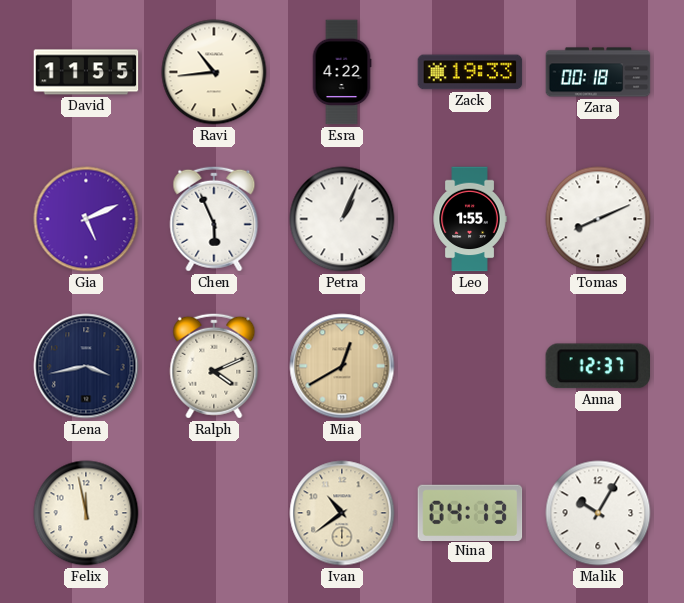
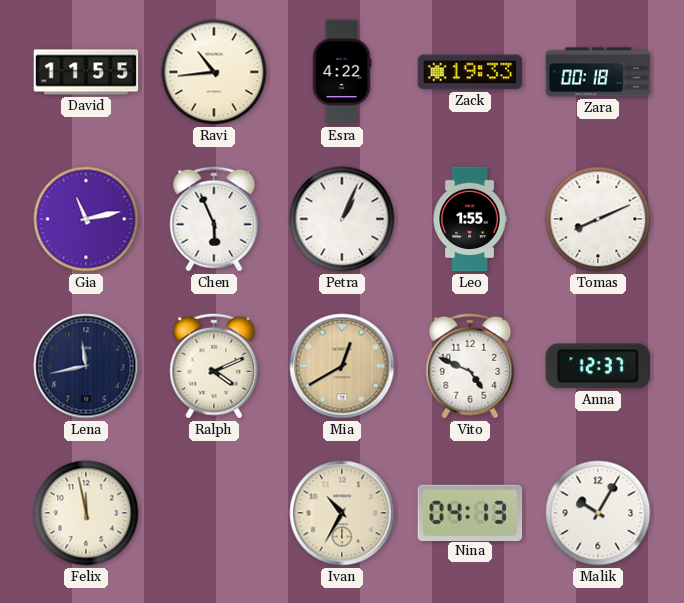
Gia: 5:11 -> 11:13
Lena: 3:43 -> 11:43
Vito: none -> 4:49
Ivan: 10:39 -> 10:35
